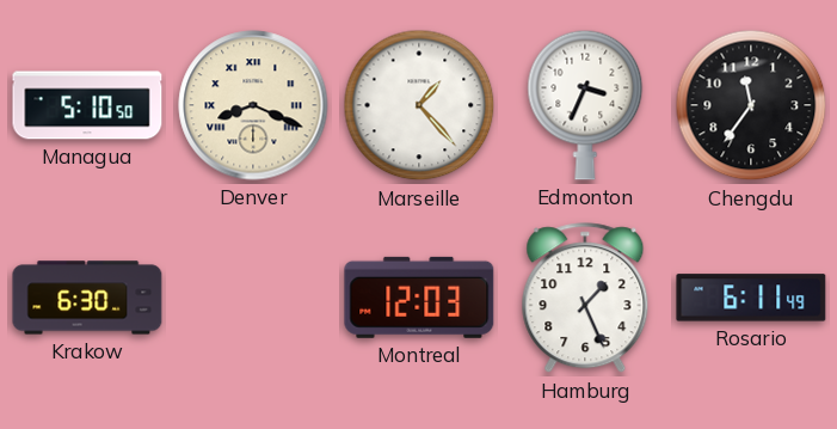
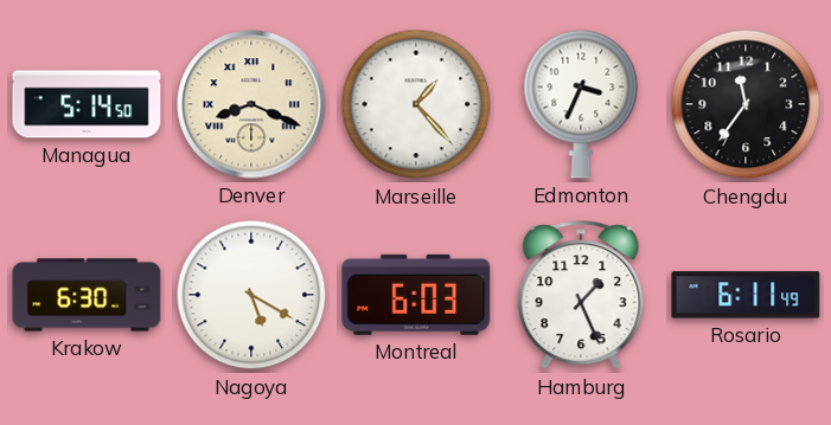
Managua: 5:10 -> 5:14
Nagoya: none -> 5:20
Montreal: 12:03 -> 6:03
